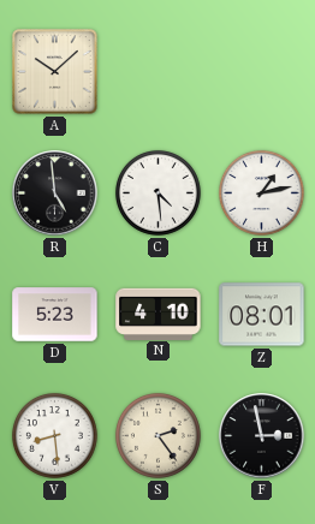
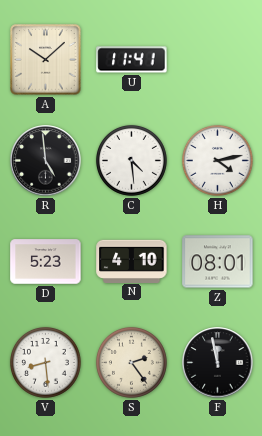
U: none -> 11:41
H: 1:13 -> 4:13
F: 2:58 -> 11:58
